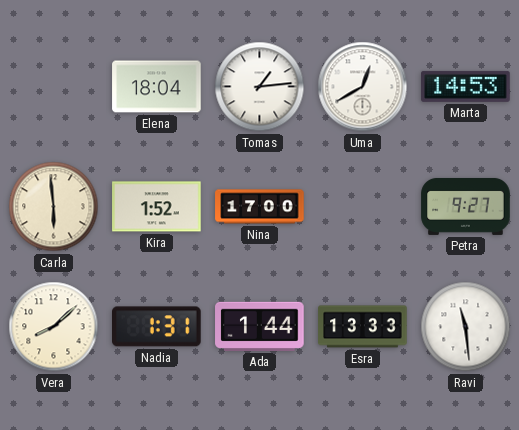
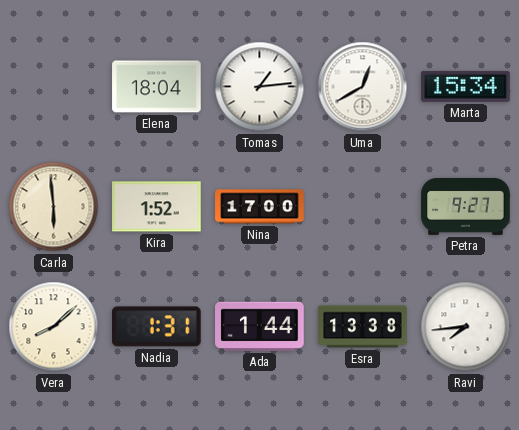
Marta: 14:53 -> 15:34
Esra: 13:33 -> 13:38
Ravi: 11:29 -> 7:44
